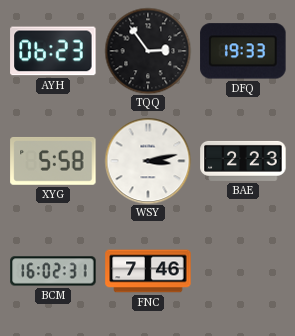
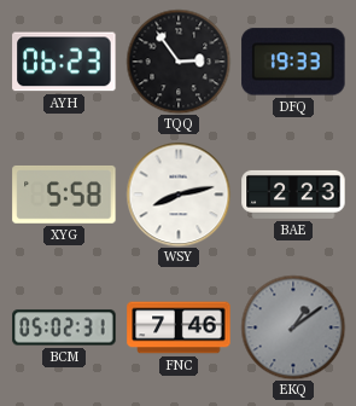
WSY: 3:13 -> 8:13
BCM: 16:02 -> 05:02
EKQ: none -> 1:09
